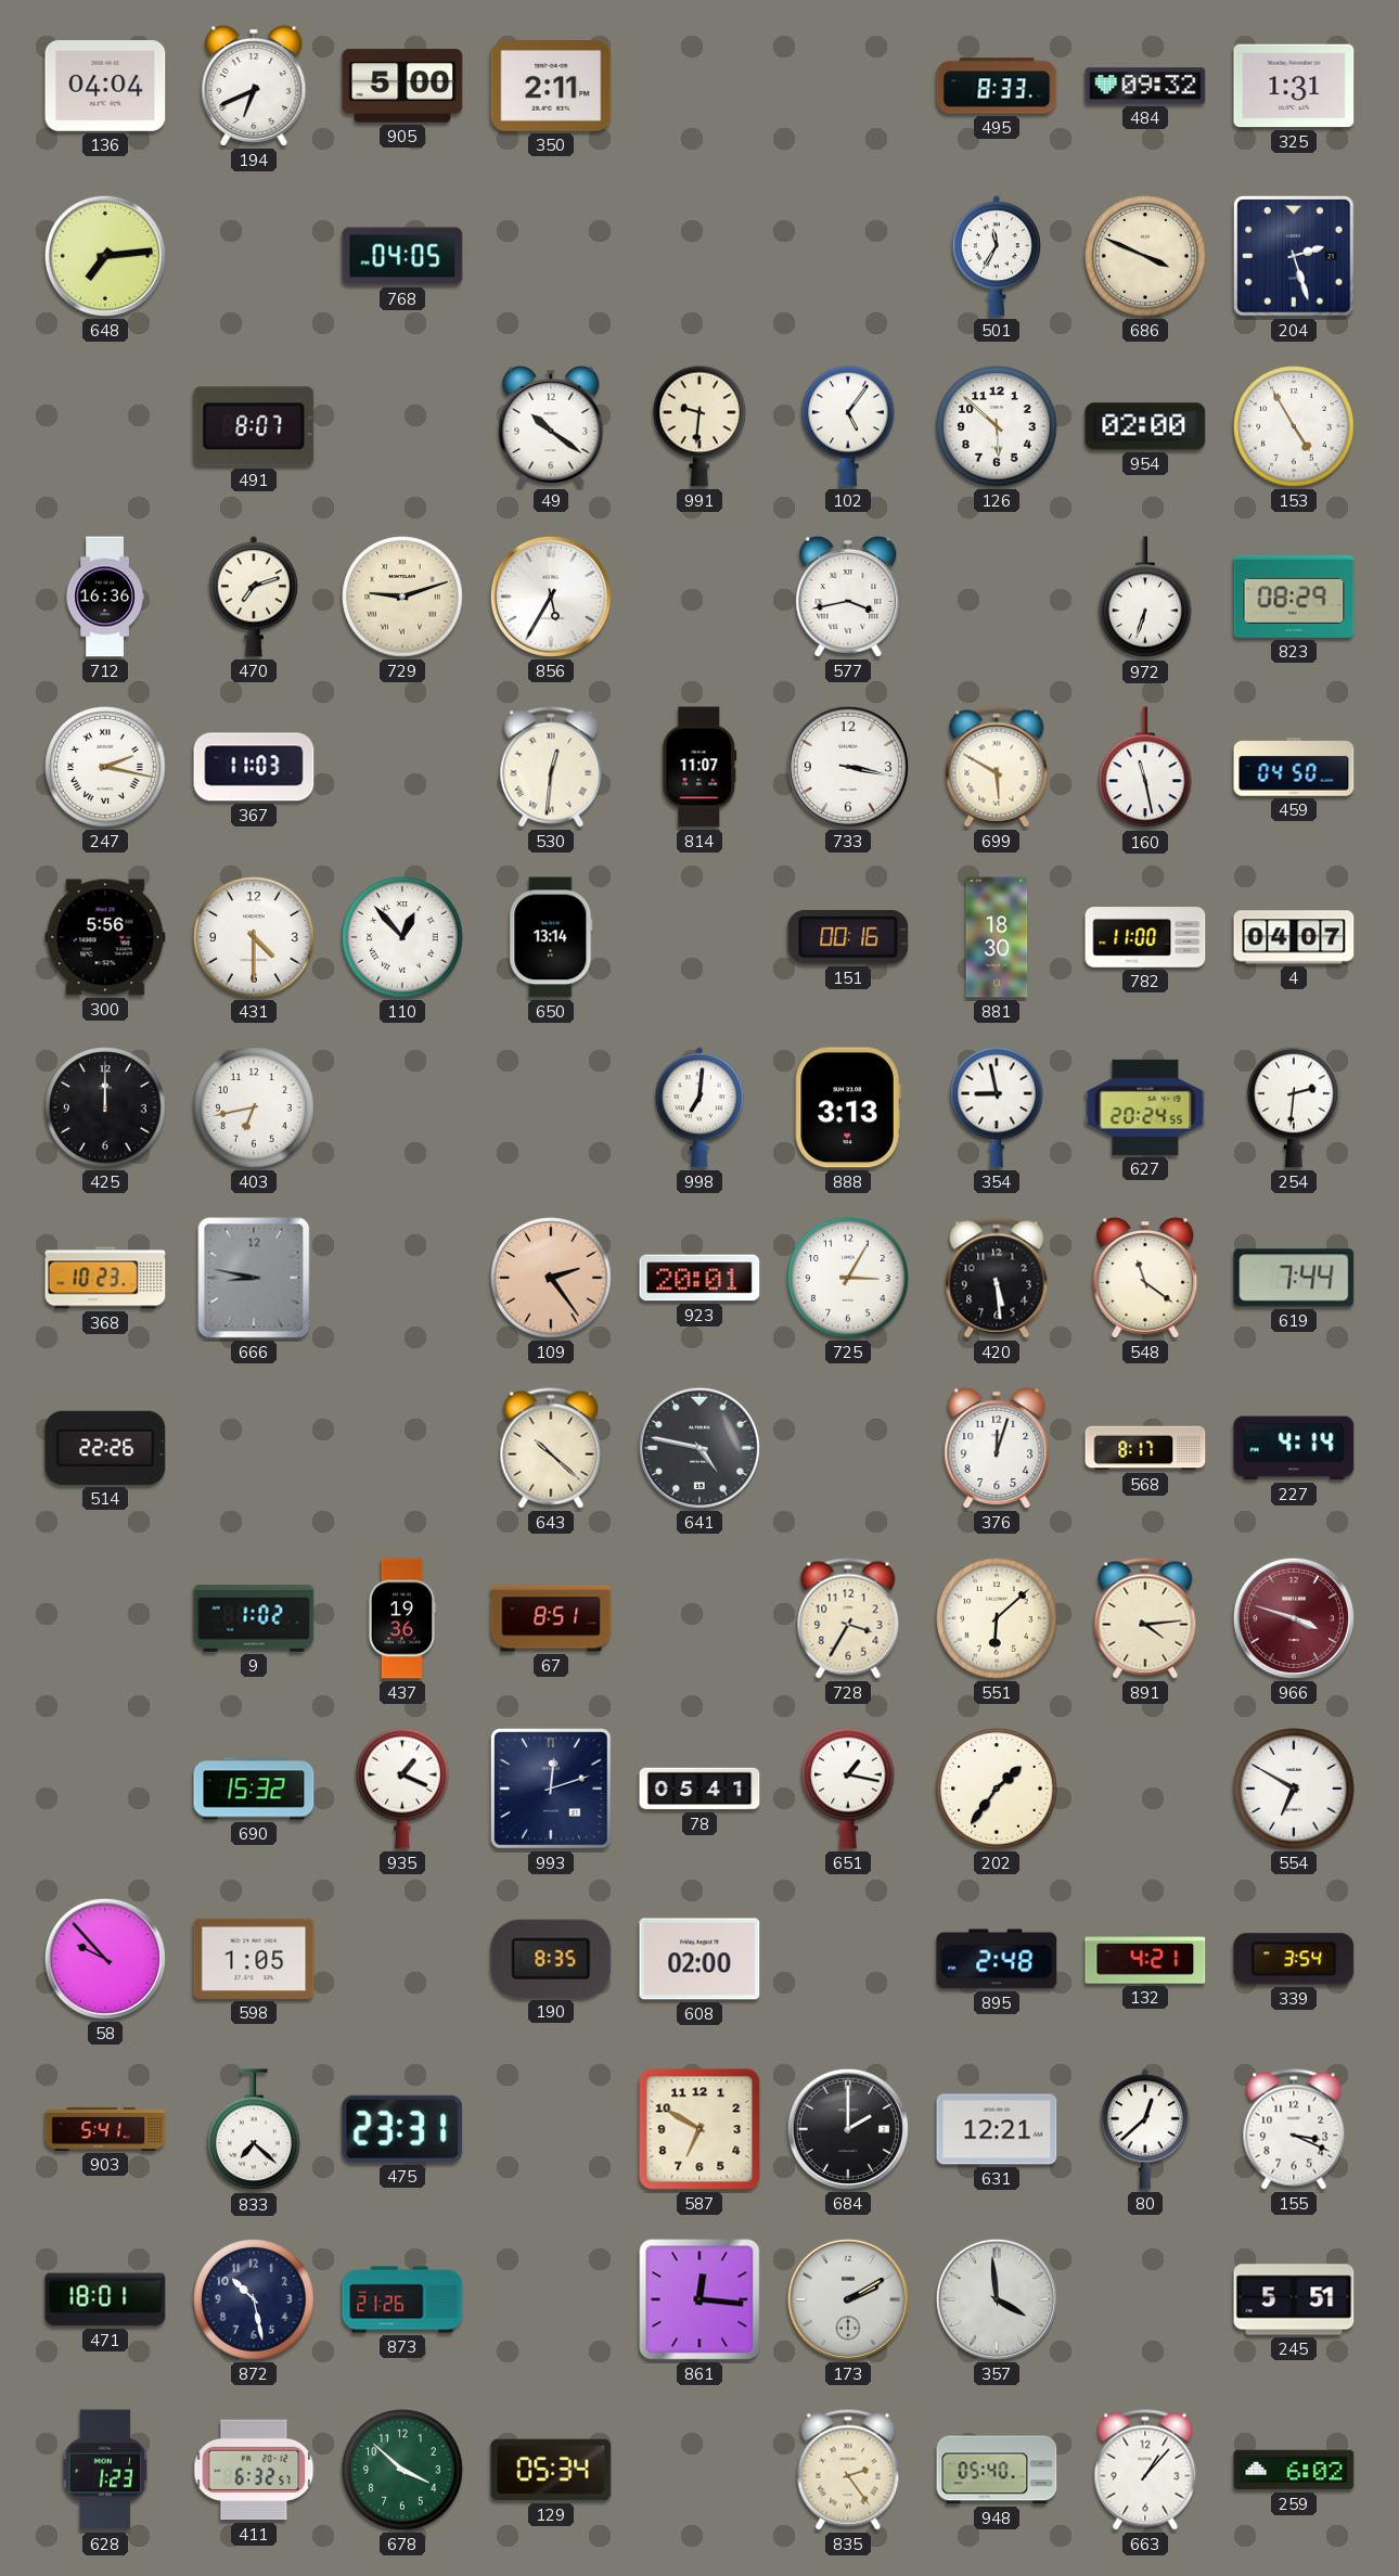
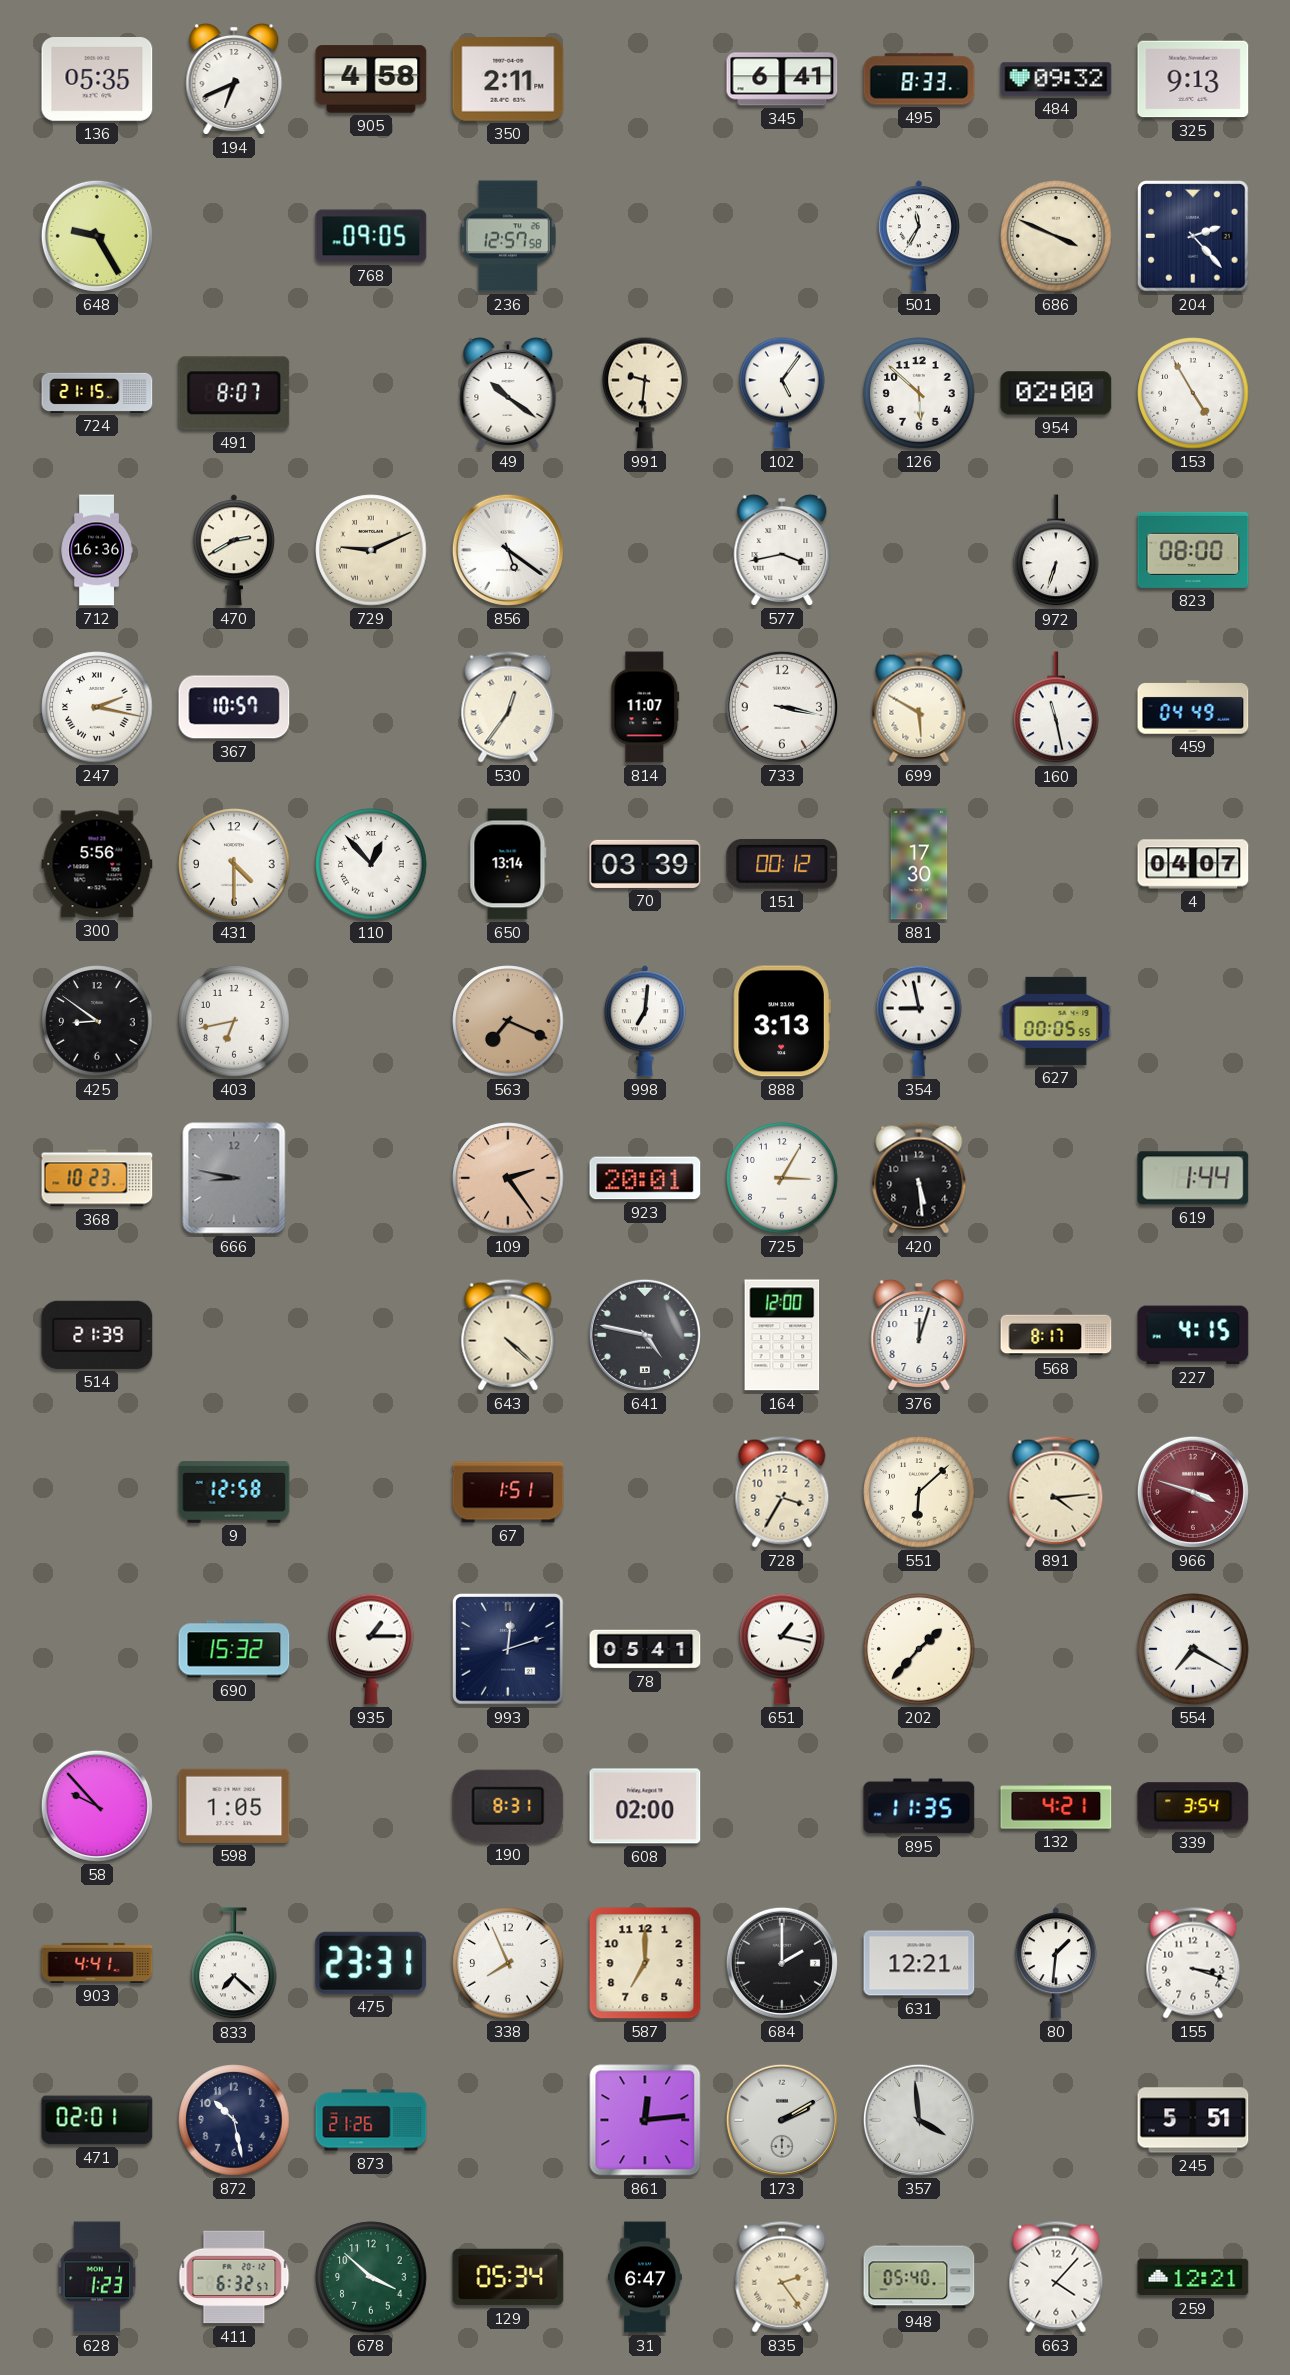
136: 04:04 -> 05:35
905: 5:00 -> 4:58
345: none -> 6:41
325: 1:31 -> 9:13
648: 7:14 -> 9:25
768: 04:05 -> 09:05
236: none -> 12:57
204: 2:27 -> 2:23
724: none -> 21:15
470: 7:12 -> 2:40
729: 9:12 -> 9:11
856: 5:35 -> 5:21
823: 08:29 -> 08:00
367: 11:03 -> 10:57
530: 12:31 -> 12:36
459: 04:50 -> 04:49
70: none -> 03:39
151: 00:16 -> 00:12
881: 18:30 -> 17:30
782: 11:00 -> none
425: 12:00 -> 8:51
563: none -> 7:19
627: 20:24 -> 00:05
254: 2:31 -> none
548: 11:21 -> none
619: 7:44 -> 1:44
514: 22:26 -> 21:39
643: 10:22 -> 4:22
164: none -> 12:00
227: 4:14 -> 4:15
9: 1:02 -> 12:58
437: 19:36 -> none
67: 8:51 -> 1:51
935: 1:19 -> 1:15
202: 1:36 -> 1:37
554: 6:50 -> 7:20
190: 8:35 -> 8:31
895: 2:48 -> 11:35
903: 5:41 -> 4:41
338: none -> 7:56
587: 6:50 -> 7:00
80: 12:38 -> 1:31
155: 3:19 -> 3:18
471: 18:01 -> 02:01
861: 12:16 -> 12:14
31: none -> 6:47
663: 1:07 -> 4:07
259: 6:02 -> 12:21
